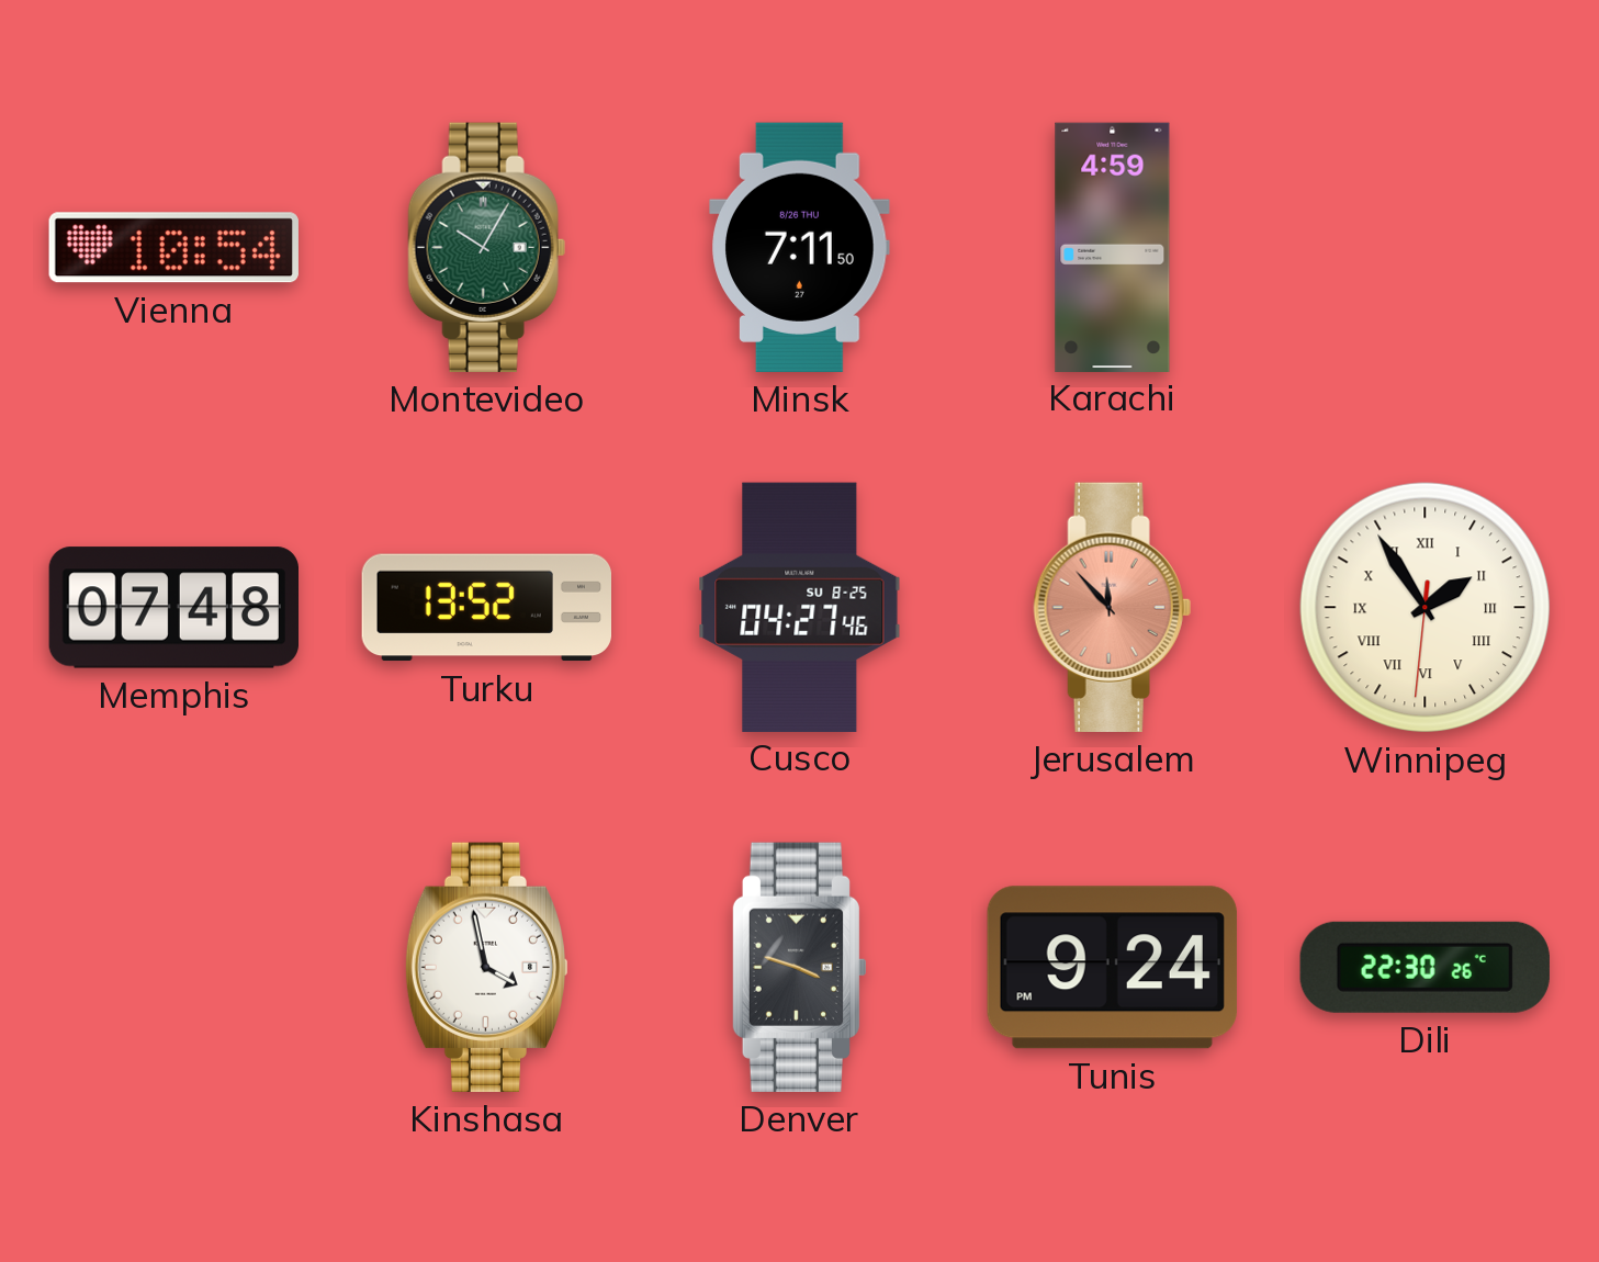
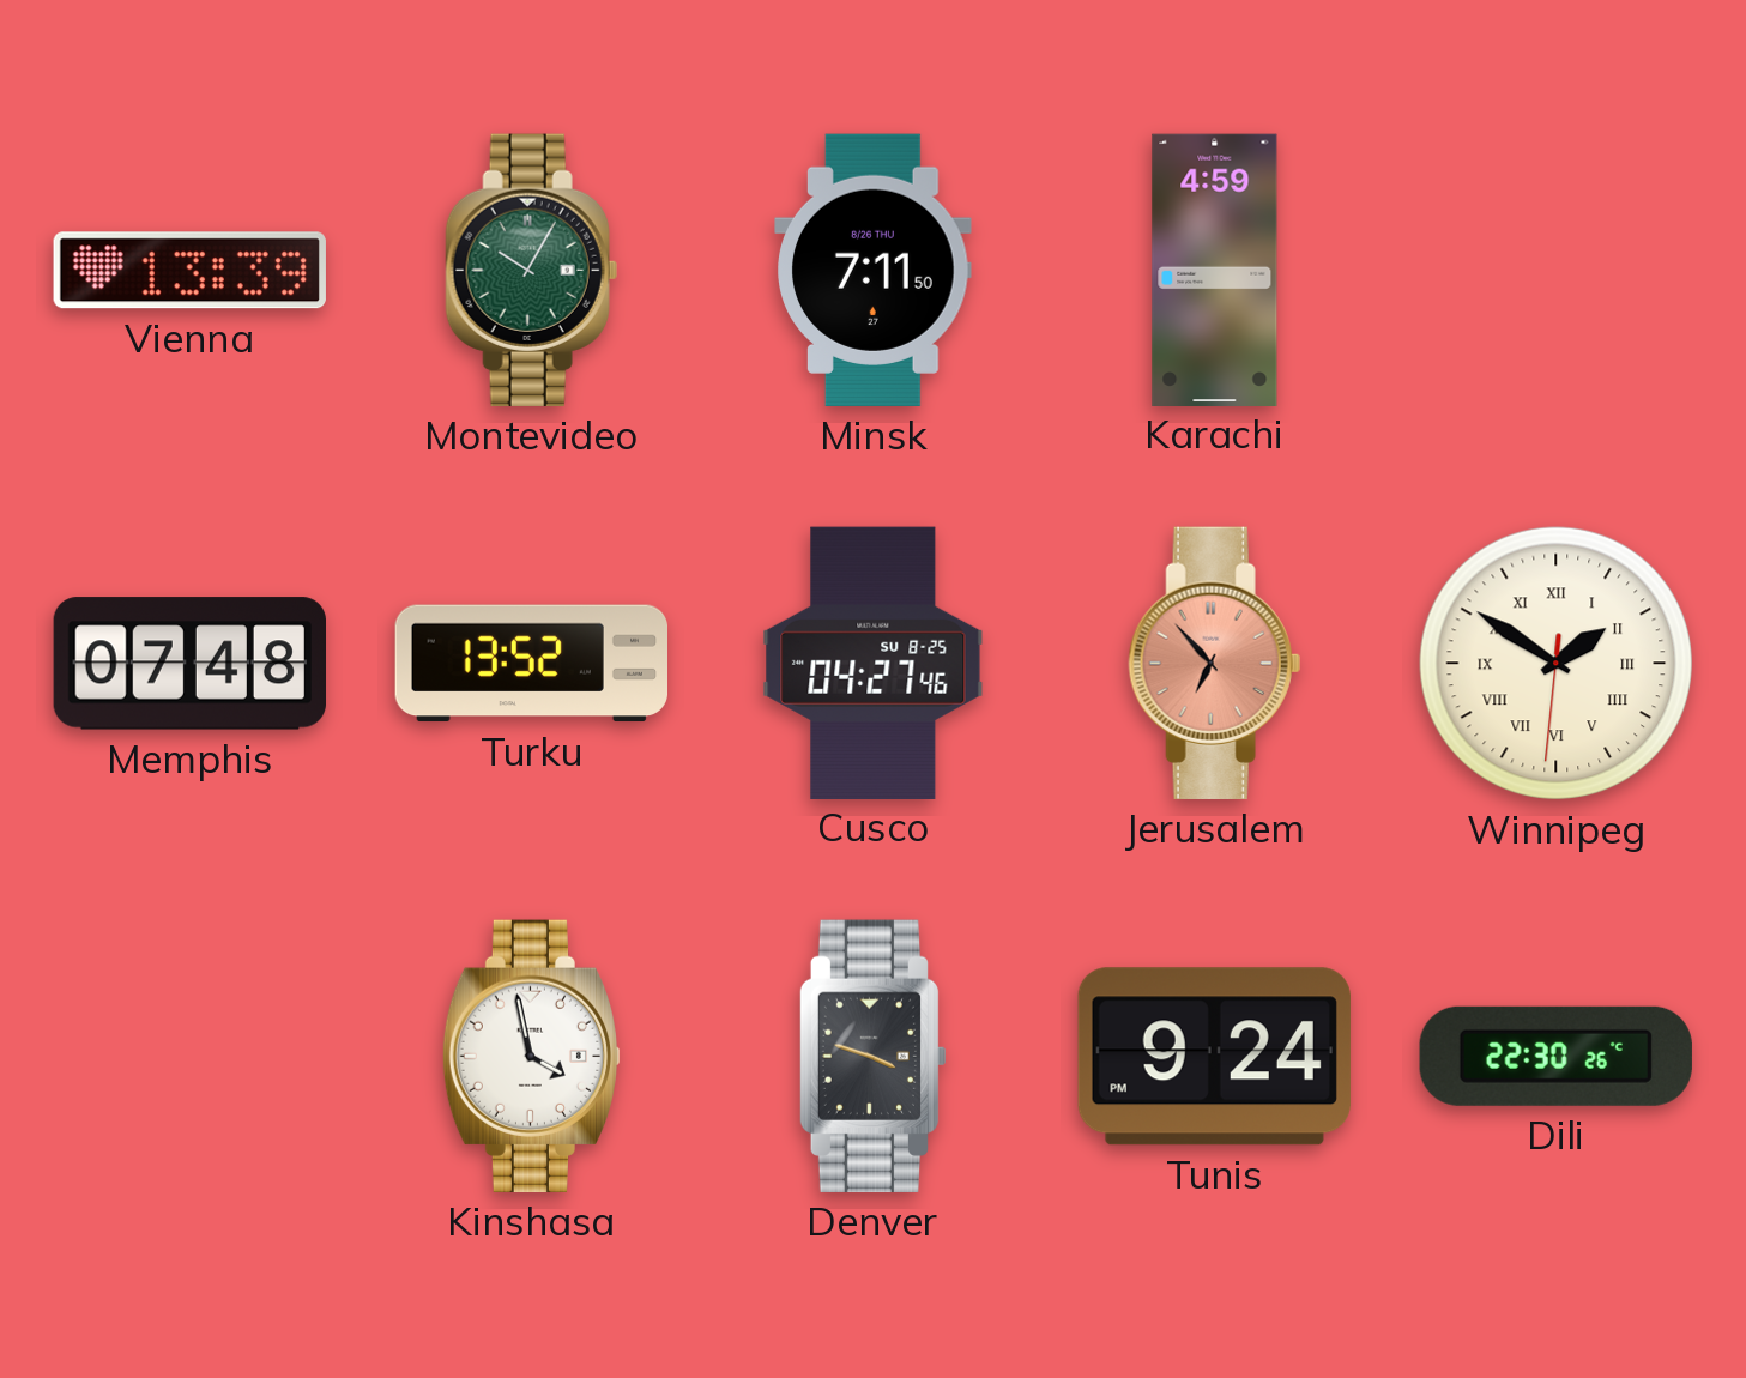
Vienna: 10:54 -> 13:39
Jerusalem: 11:53 -> 6:53
Winnipeg: 1:54 -> 1:50
